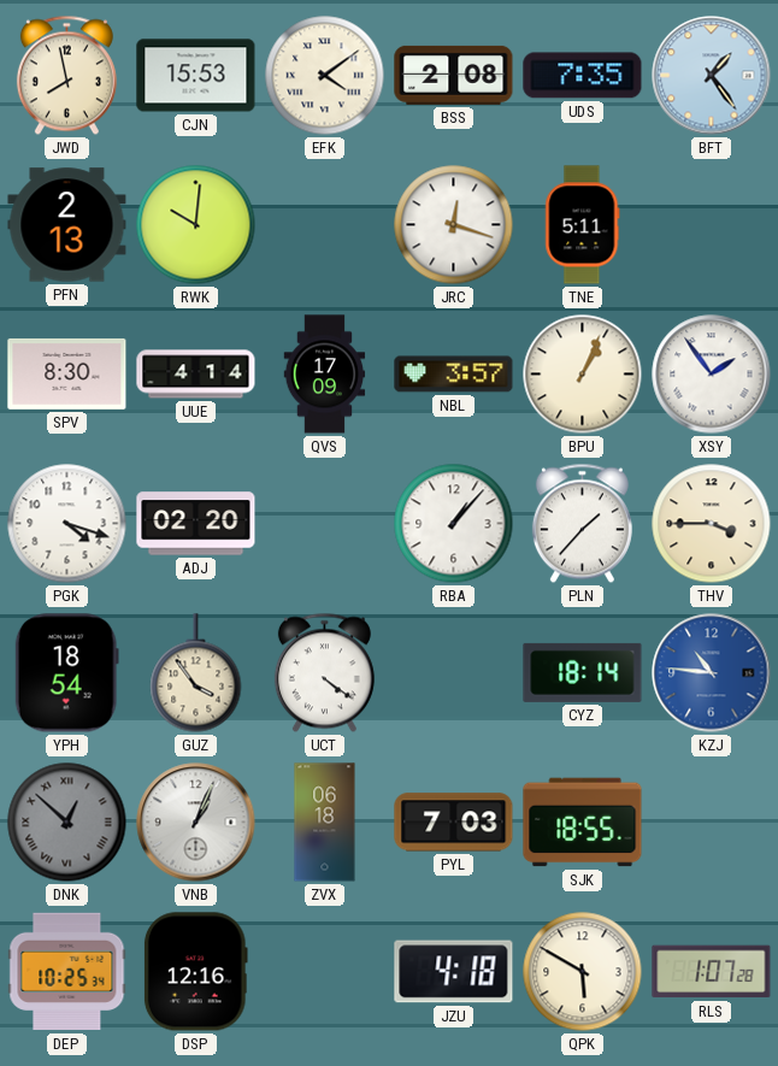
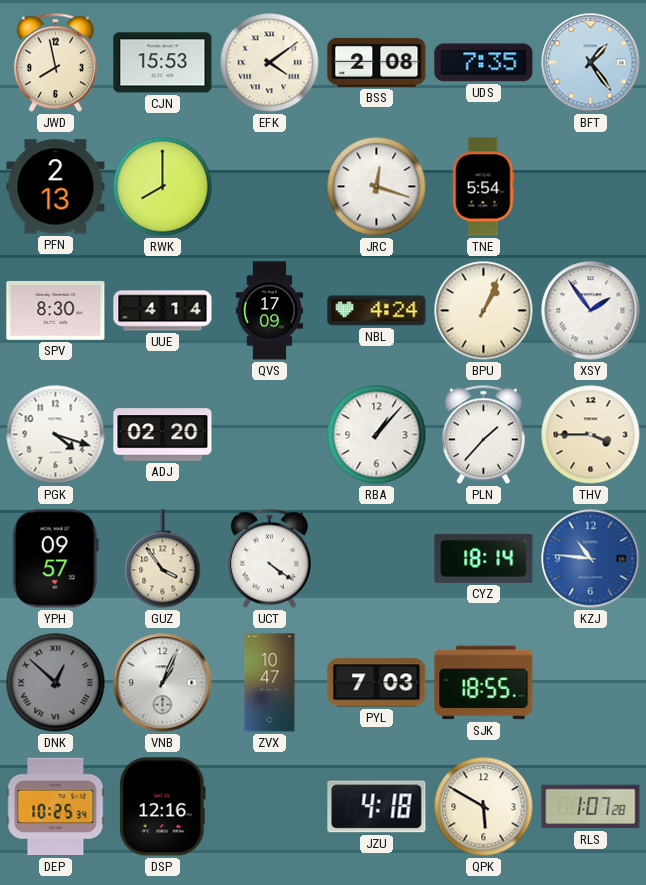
RWK: 10:01 -> 8:00
TNE: 5:11 -> 5:54
NBL: 3:57 -> 4:24
YPH: 18:54 -> 09:57
ZVX: 06:18 -> 10:47
